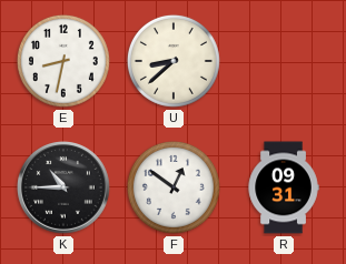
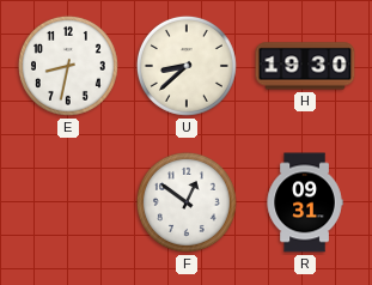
H: none -> 19:30
K: 10:45 -> none
